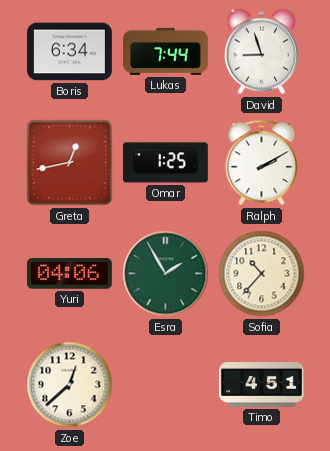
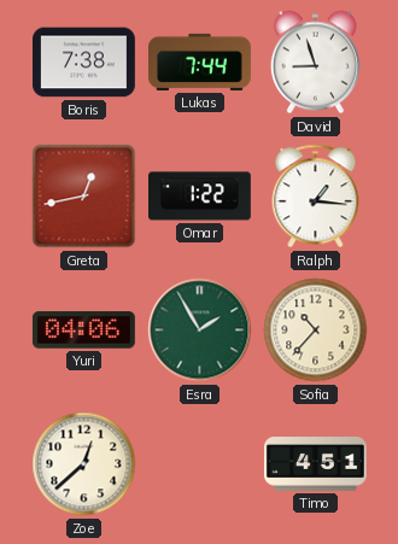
Boris: 6:34 -> 7:38
Omar: 1:25 -> 1:22
Ralph: 2:10 -> 1:16
